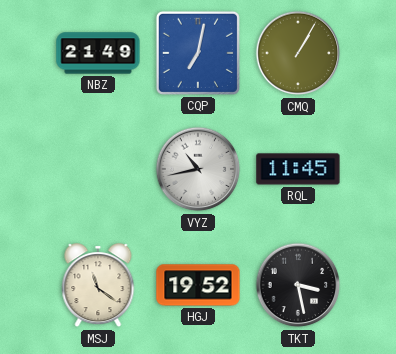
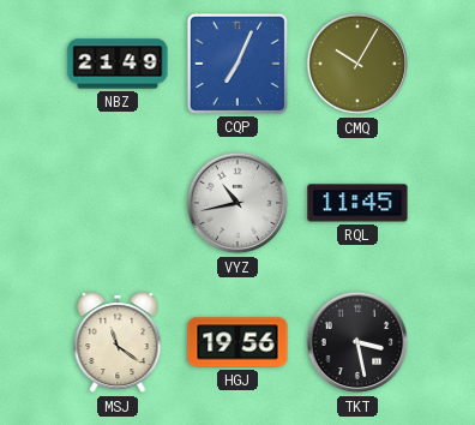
CQP: 7:02 -> 7:04
CMQ: 1:05 -> 10:05
HGJ: 19:52 -> 19:56
